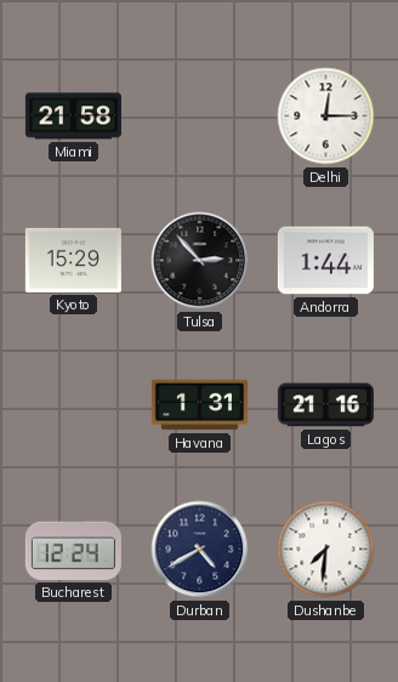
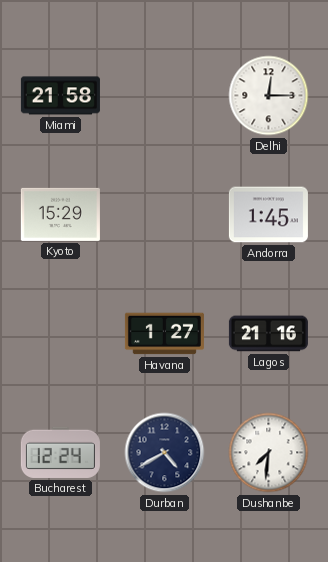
Tulsa: 2:53 -> none
Andorra: 1:44 -> 1:45
Havana: 1:31 -> 1:27
